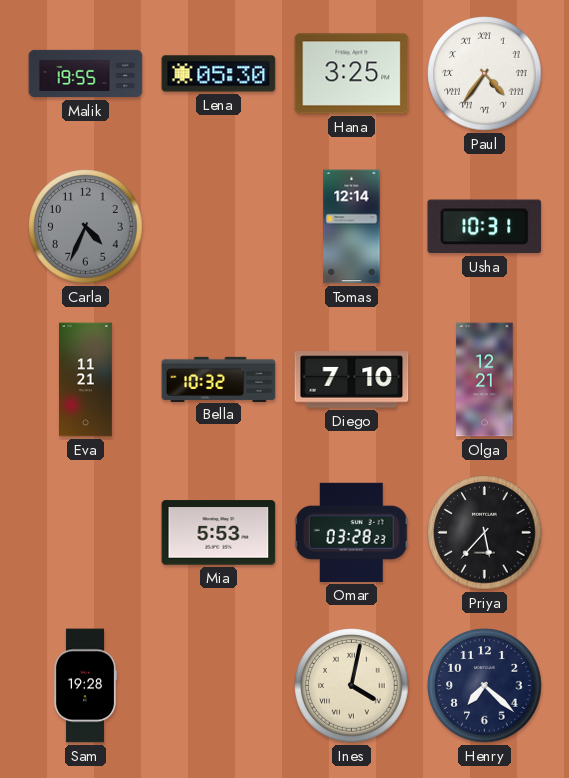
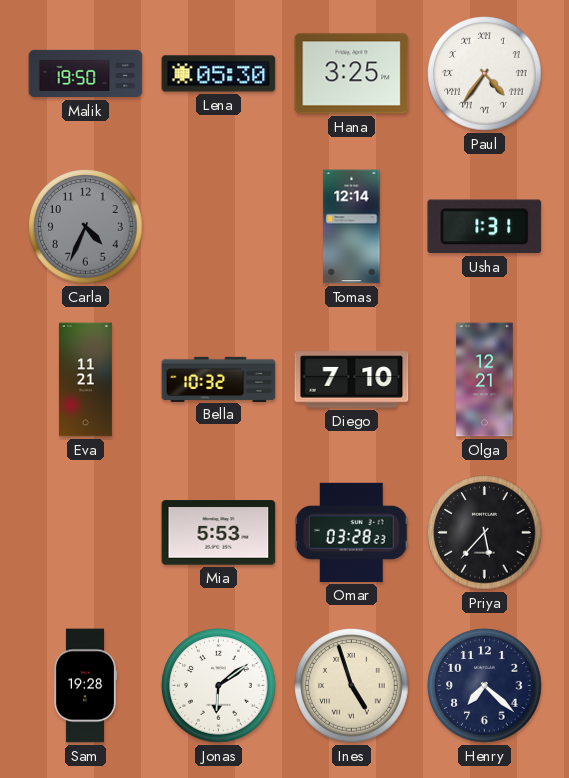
Malik: 19:55 -> 19:50
Usha: 10:31 -> 1:31
Jonas: none -> 6:09
Ines: 4:02 -> 4:57
